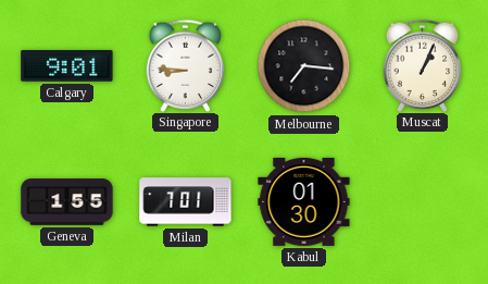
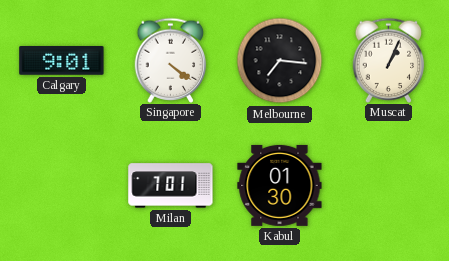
Singapore: 8:46 -> 4:21
Geneva: 1:55 -> none
